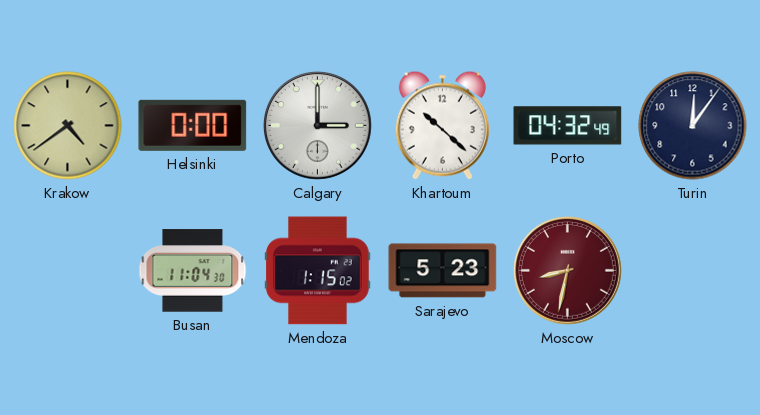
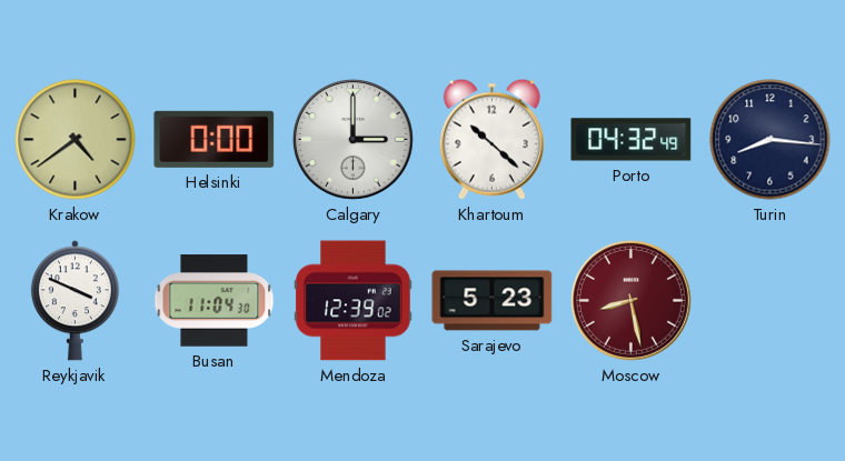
Turin: 12:06 -> 8:16
Reykjavik: none -> 3:49
Mendoza: 1:15 -> 12:39
Moscow: 8:32 -> 8:28
